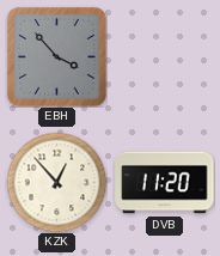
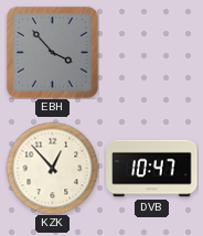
DVB: 11:20 -> 10:47
